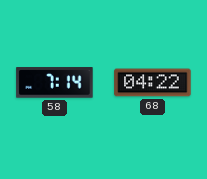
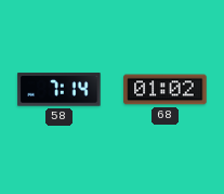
68: 04:22 -> 01:02
